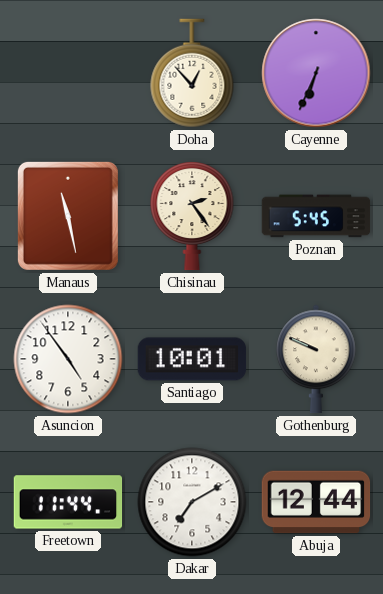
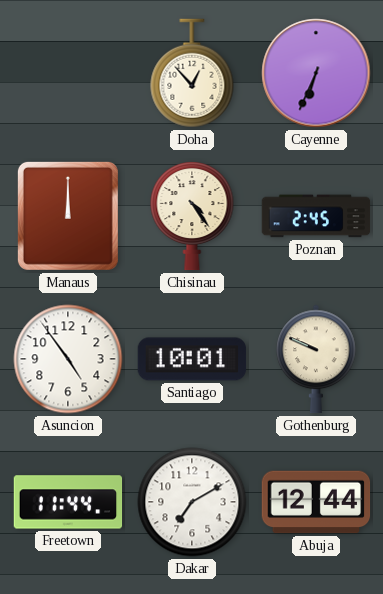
Manaus: 11:28 -> 12:00
Chisinau: 2:24 -> 4:24
Poznan: 5:45 -> 2:45
